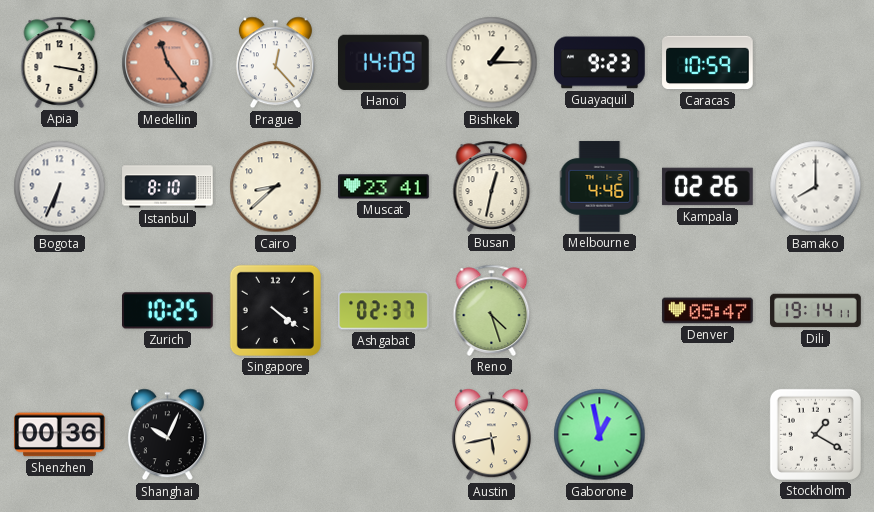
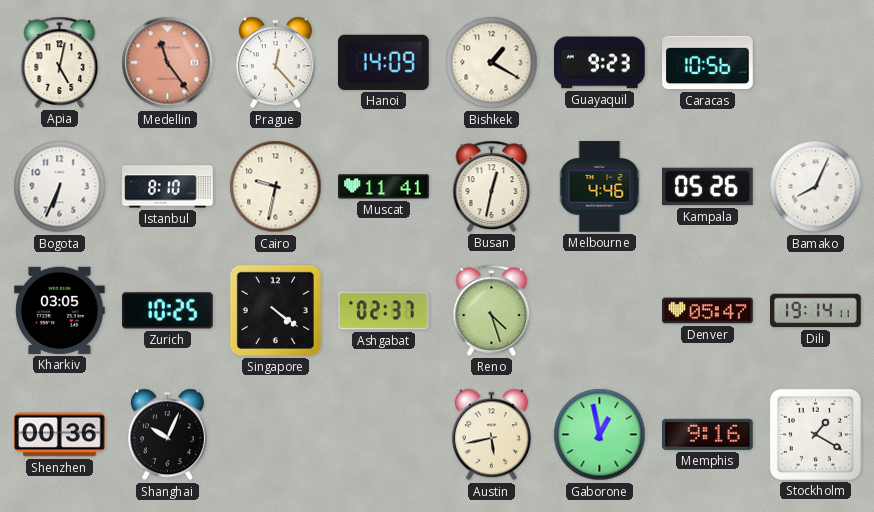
Apia: 3:17 -> 5:02
Bishkek: 1:15 -> 1:20
Caracas: 10:59 -> 10:56
Cairo: 8:38 -> 9:32
Muscat: 23:41 -> 11:41
Kampala: 02:26 -> 05:26
Bamako: 8:00 -> 8:04
Kharkiv: none -> 03:05
Memphis: none -> 9:16
